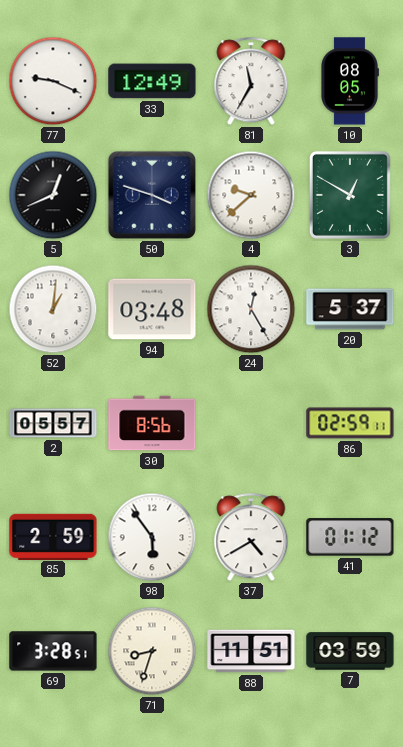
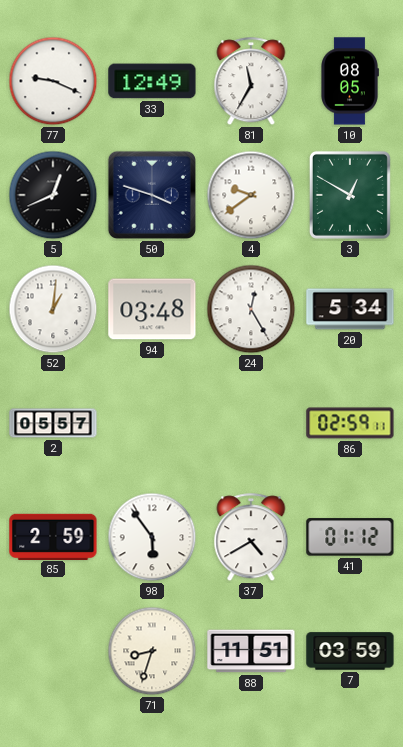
4: 9:38 -> 9:39
20: 5:37 -> 5:34
30: 8:56 -> none
69: 3:28 -> none
